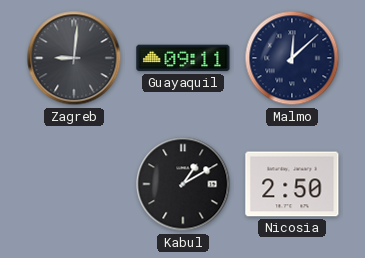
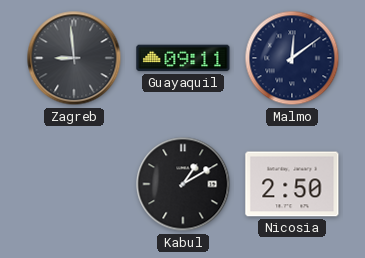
Zagreb: 9:01 -> 8:59
Malmo: 12:08 -> 12:09
